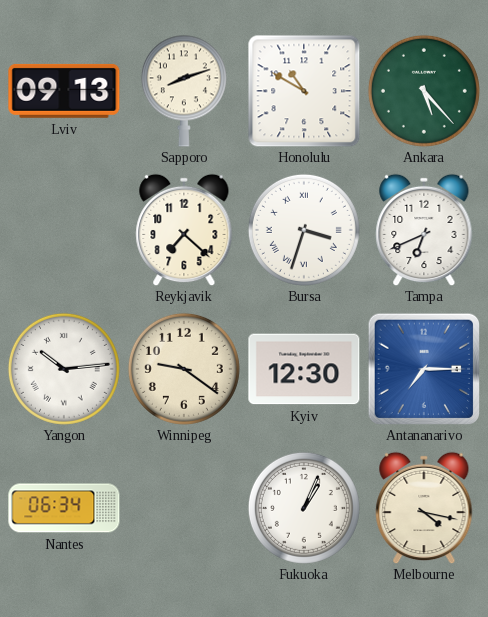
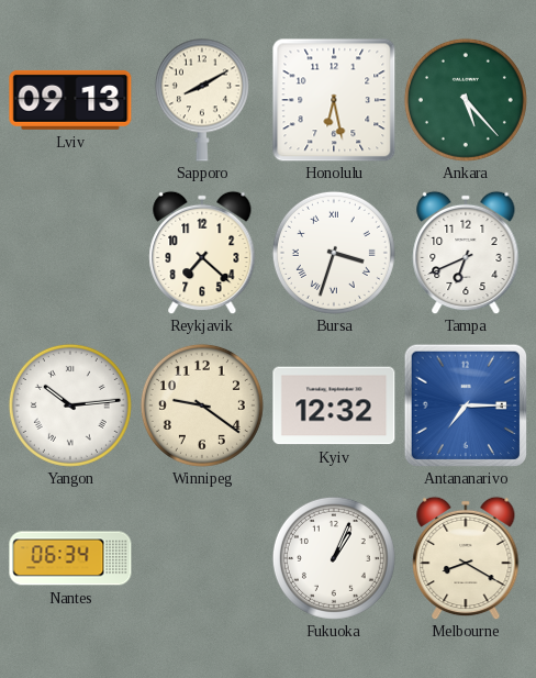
Sapporo: 8:12 -> 8:10
Honolulu: 10:50 -> 6:28
Kyiv: 12:30 -> 12:32
Melbourne: 4:17 -> 8:20
